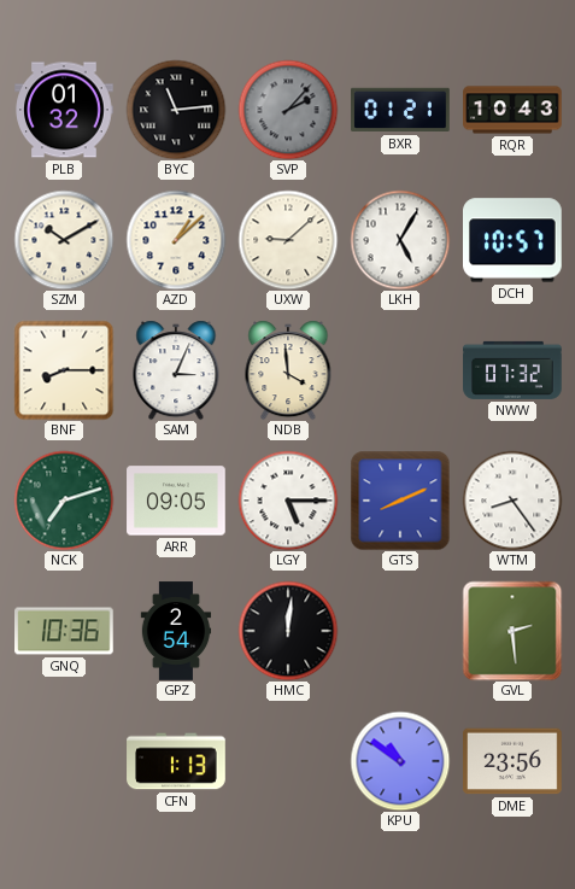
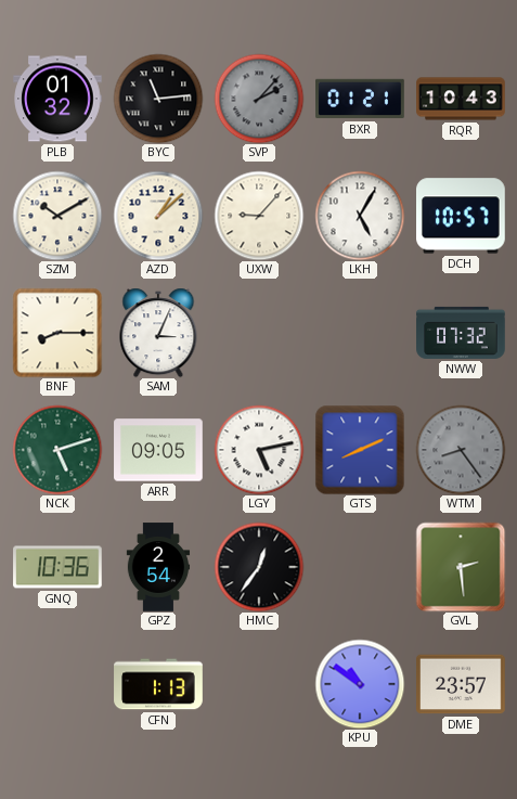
UXW: 9:08 -> 9:07
NDB: 3:59 -> none
NCK: 7:12 -> 5:12
LGY: 5:15 -> 5:13
WTM dial: white -> grey
HMC: 12:01 -> 12:36
DME: 23:56 -> 23:57
